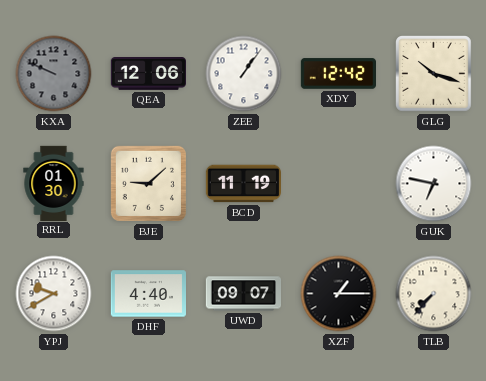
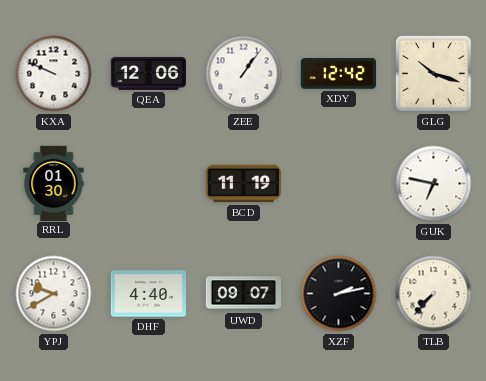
KXA dial: grey -> white
BJE: 9:08 -> none
XZF: 1:15 -> 2:13
